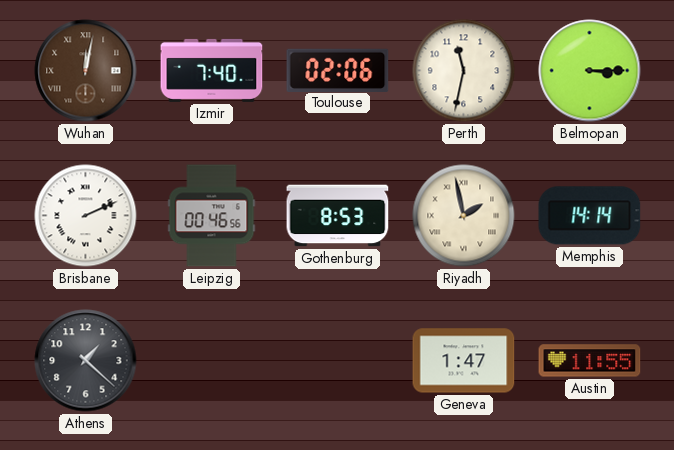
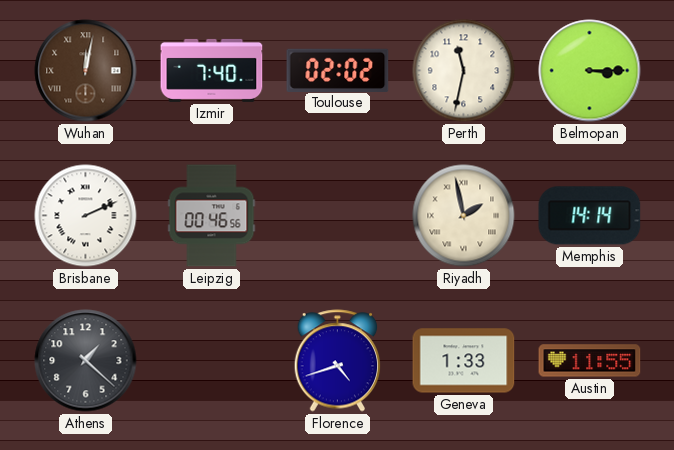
Toulouse: 02:06 -> 02:02
Gothenburg: 8:53 -> none
Florence: none -> 4:42
Geneva: 1:47 -> 1:33
